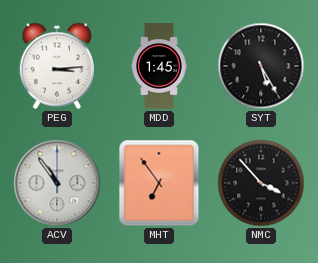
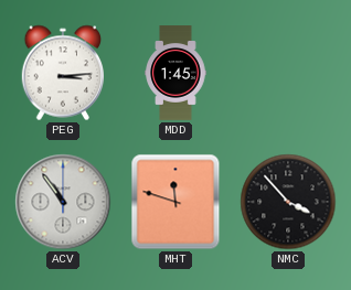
SYT: 5:25 -> none
MHT: 6:54 -> 11:48
